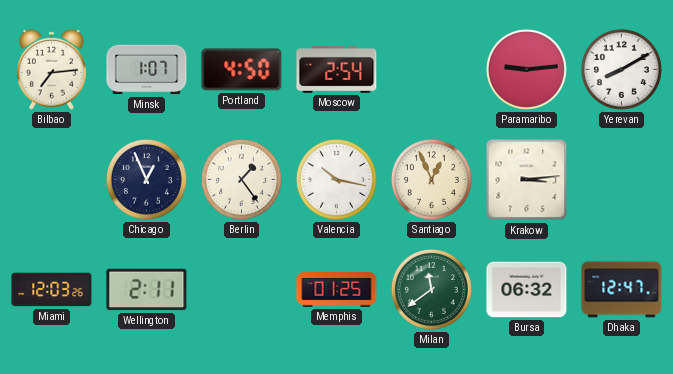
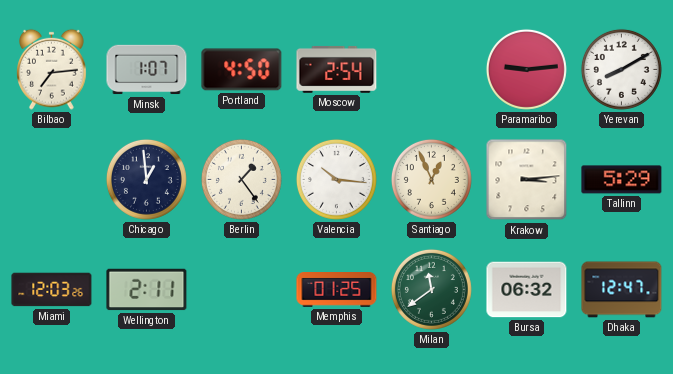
Chicago: 12:56 -> 12:59
Valencia: 10:17 -> 10:16
Tallinn: none -> 5:29
